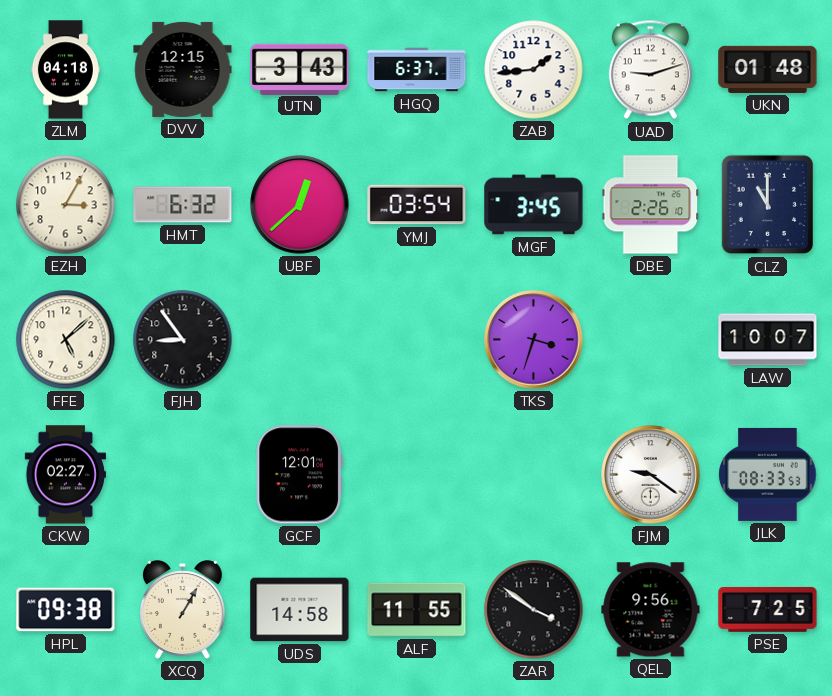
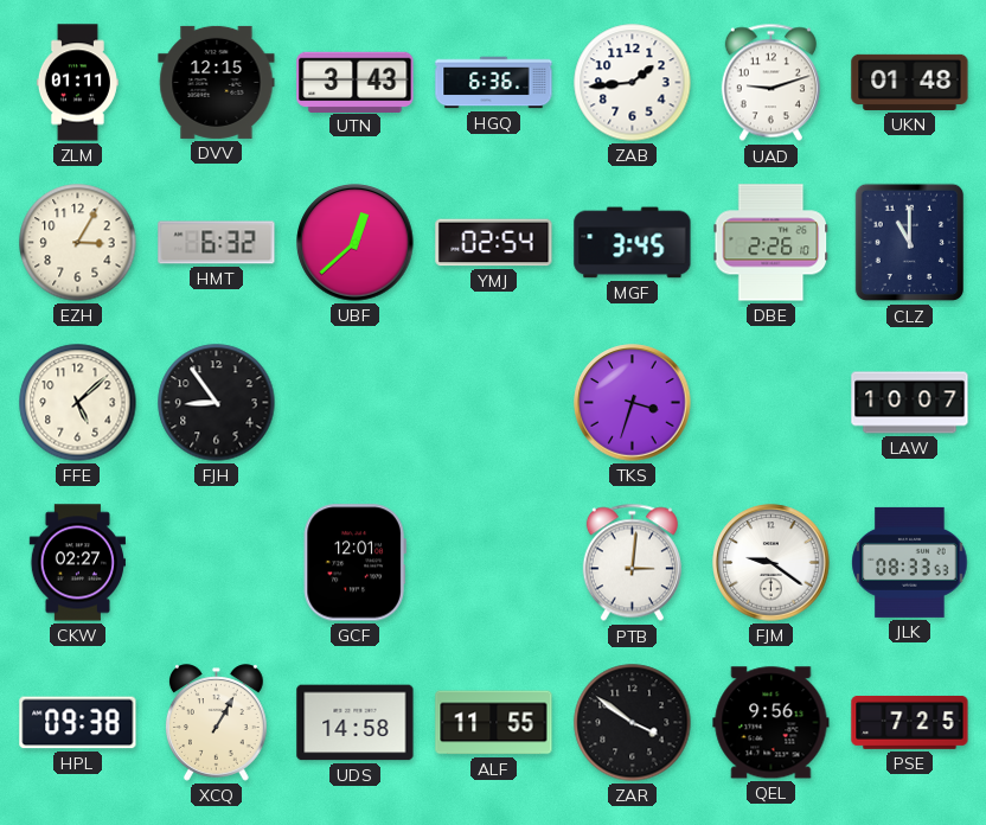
ZLM: 04:18 -> 01:11
HGQ: 6:37 -> 6:36
YMJ: 03:54 -> 02:54
PTB: none -> 3:01
